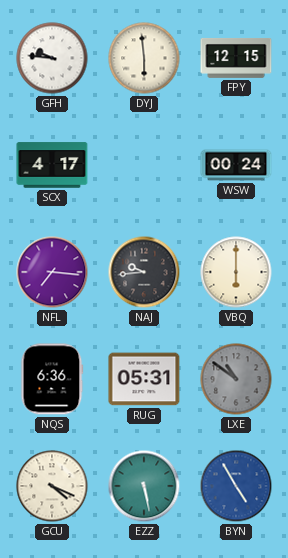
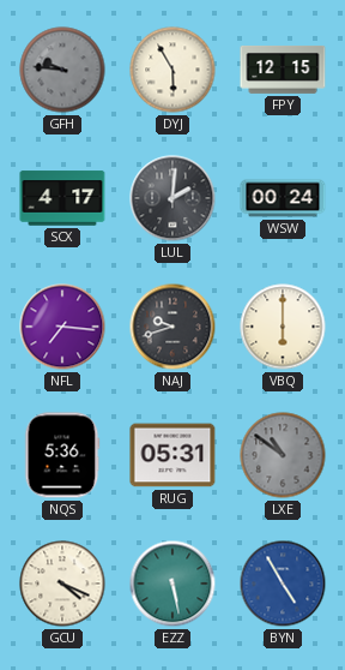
GFH dial: white -> grey
DYJ: 5:59 -> 5:55
LUL: none -> 2:01
NAJ: 9:44 -> 9:42
NQS: 6:36 -> 5:36
